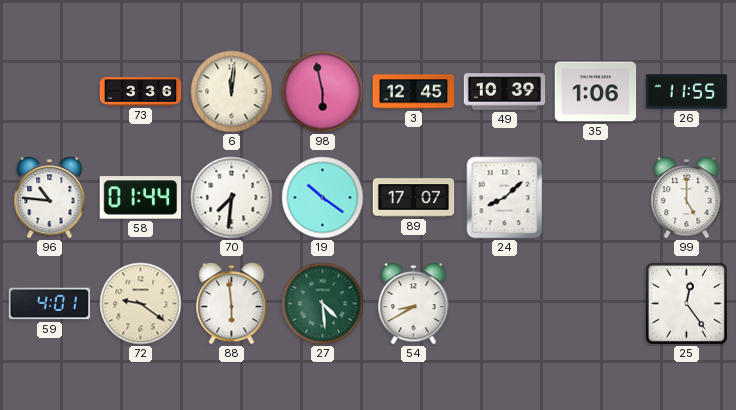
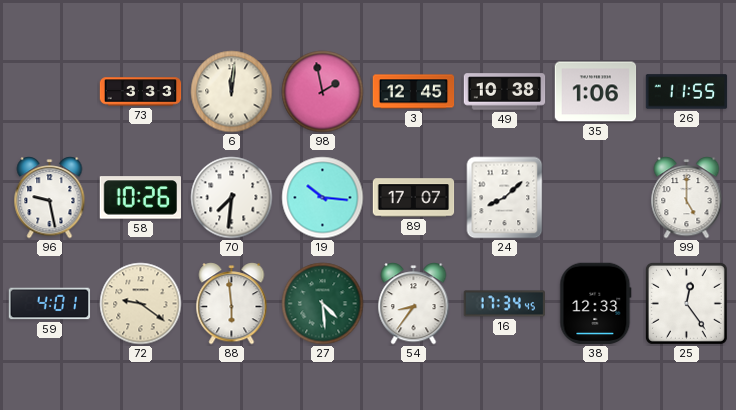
73: 3:36 -> 3:33
98: 5:58 -> 1:58
49: 10:39 -> 10:38
96: 10:46 -> 9:28
58: 01:44 -> 10:26
19: 10:21 -> 10:16
54: 8:40 -> 8:36
16: none -> 17:34
38: none -> 12:33
